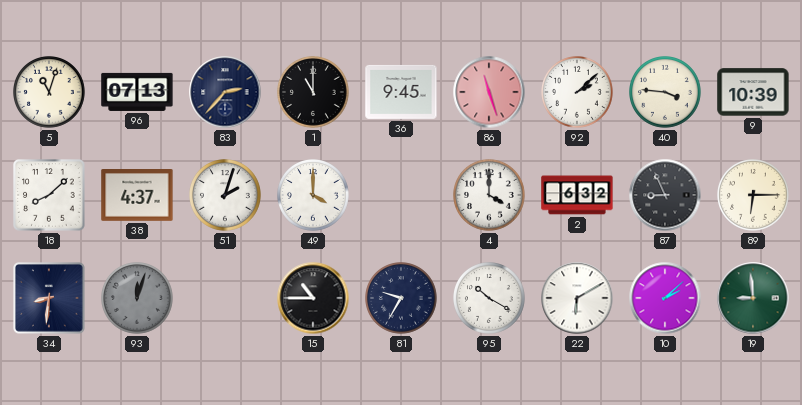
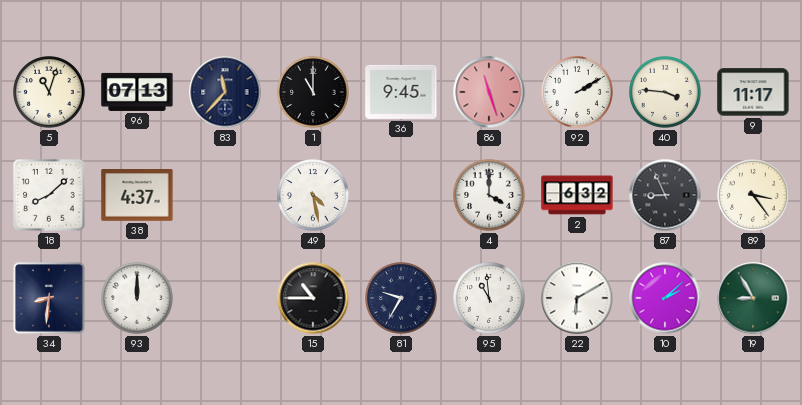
83: 2:37 -> 11:37
92: 2:08 -> 2:10
9: 10:39 -> 11:17
51: 2:03 -> none
49: 4:00 -> 4:28
89: 6:15 -> 3:24
93: 12:03 -> 12:00
93 dial: grey -> white
95: 10:20 -> 10:59
19: 8:59 -> 8:55
